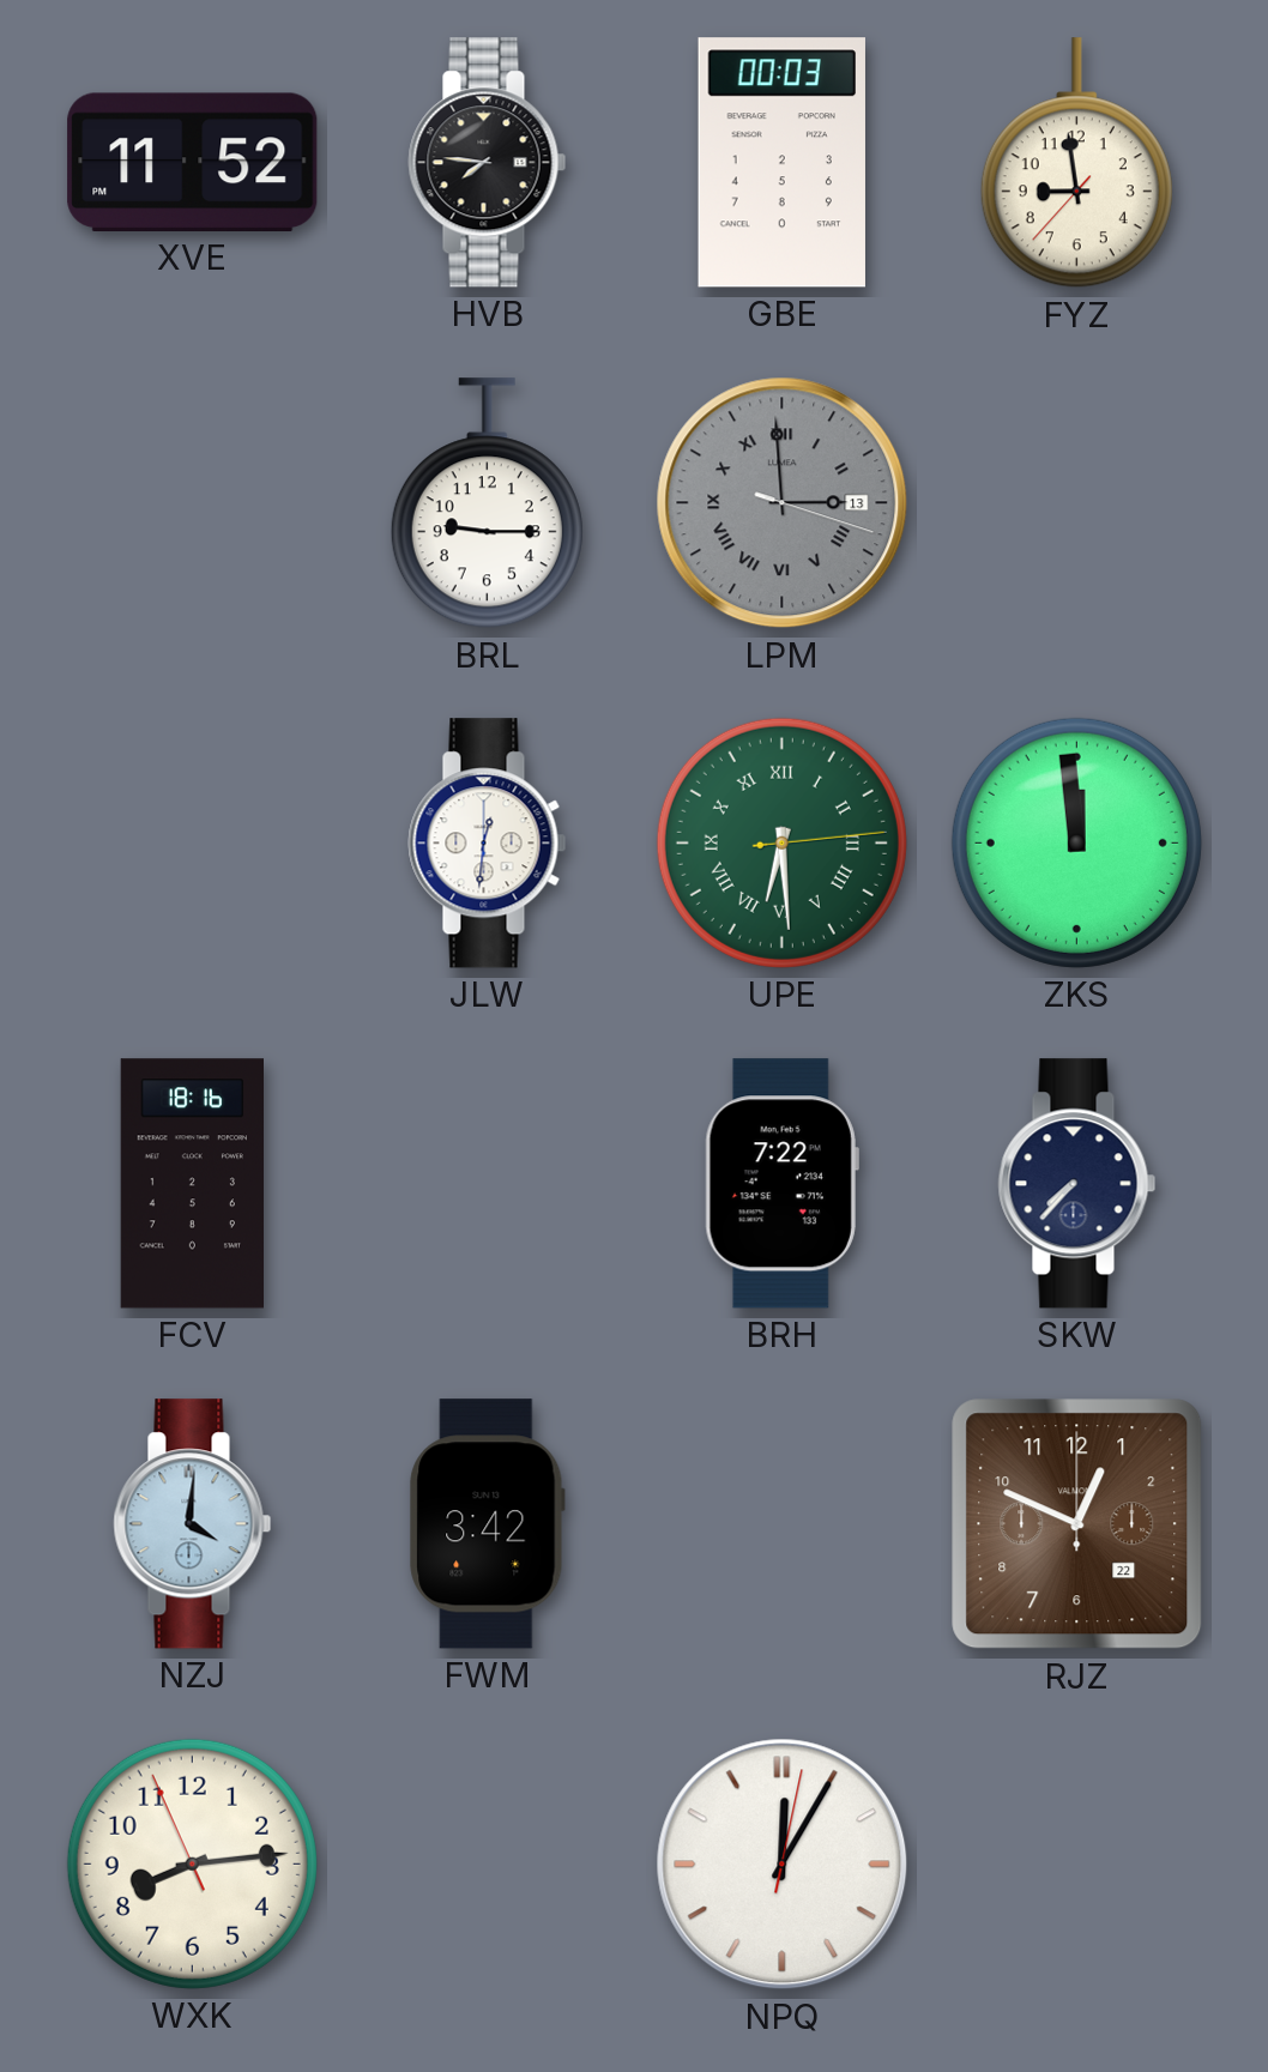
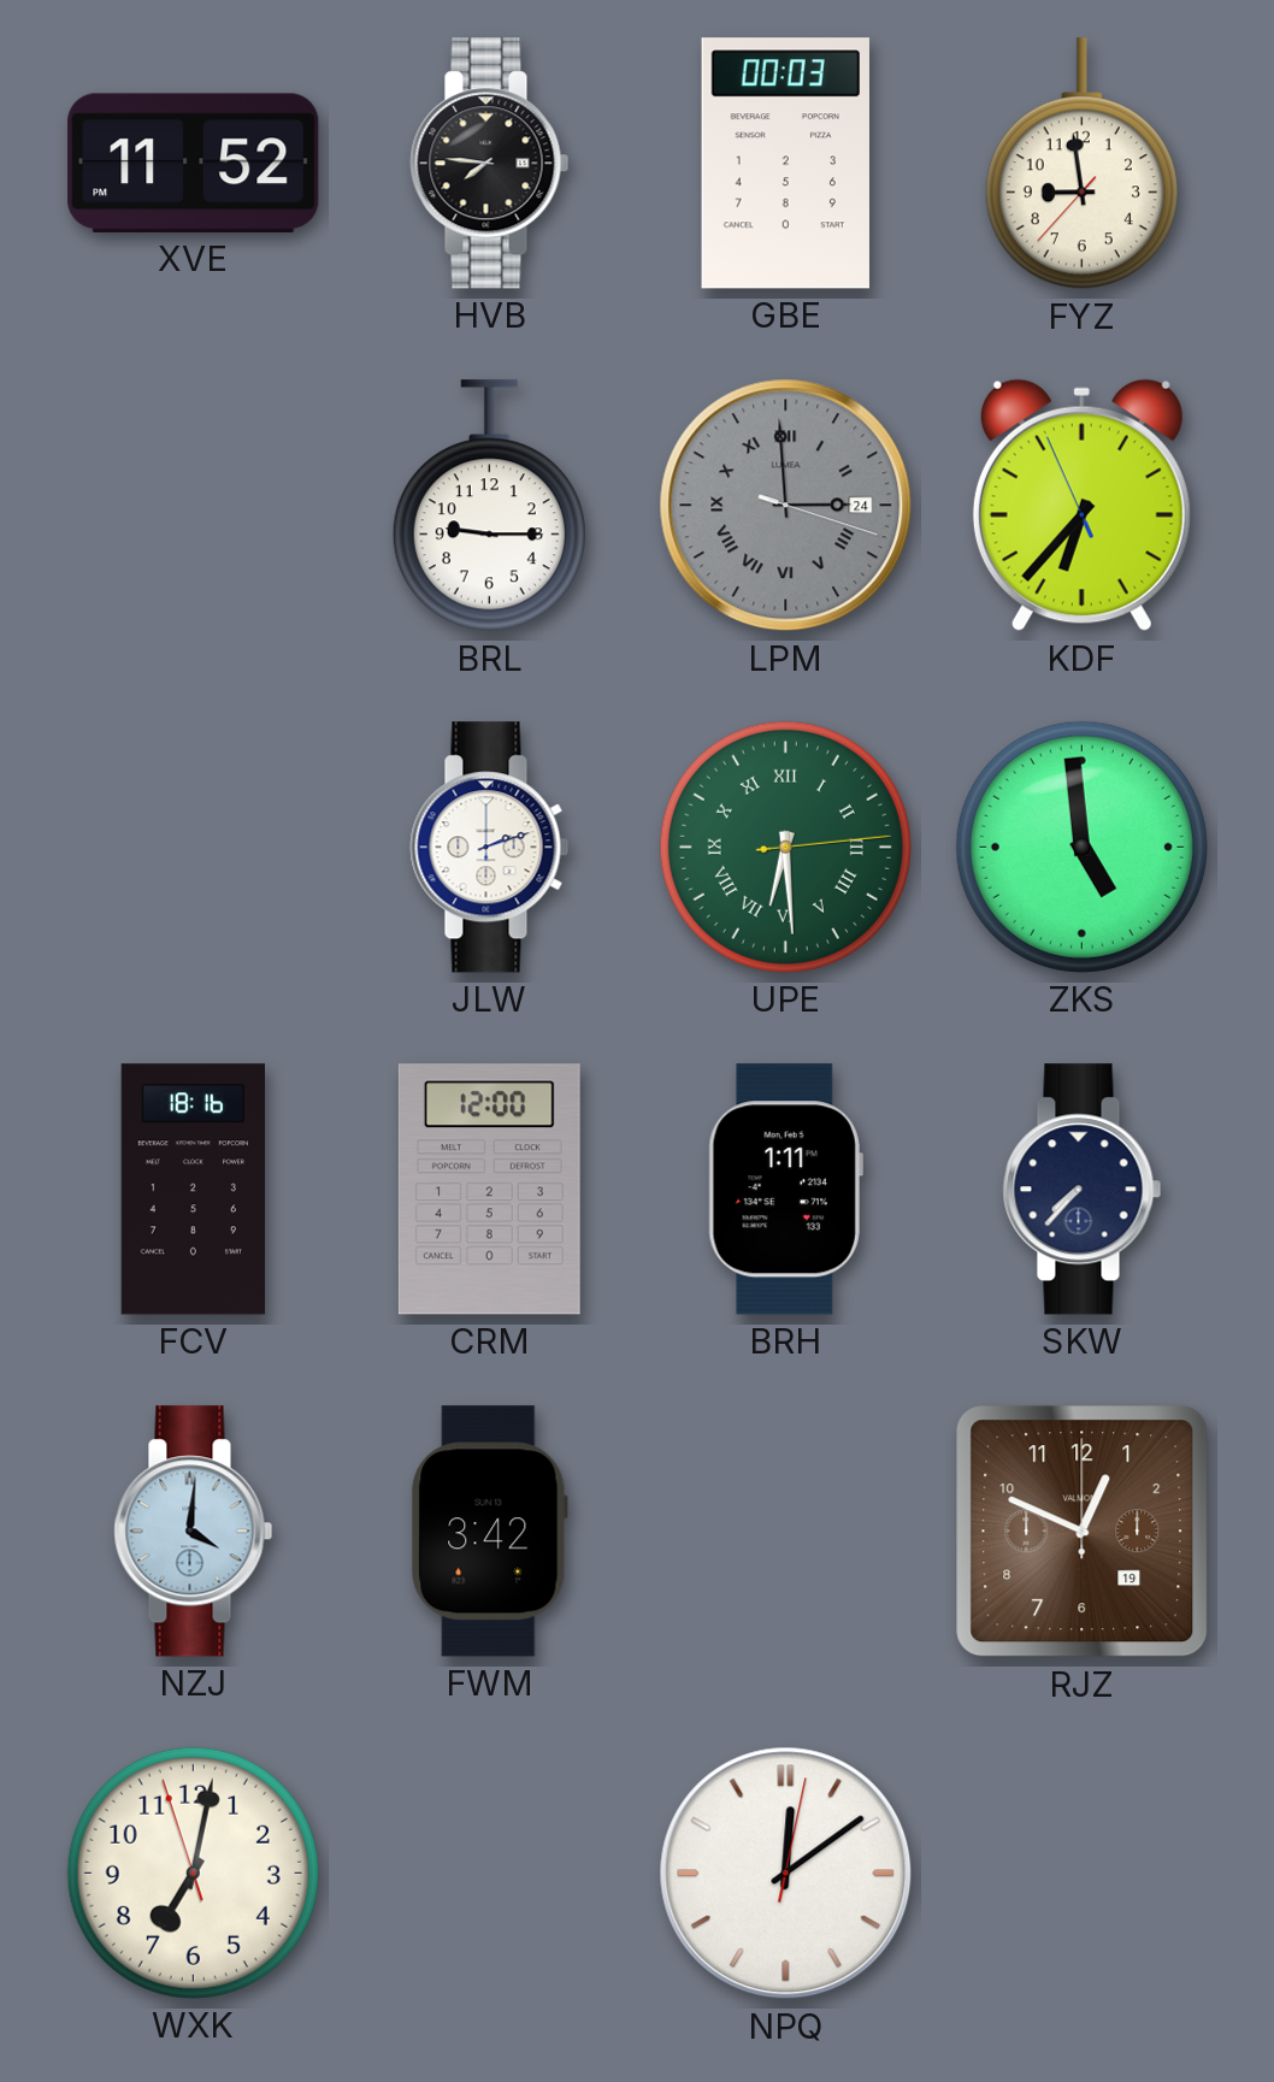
LPM date: 13 -> 24
KDF: none -> 6:36
JLW: 12:31 -> 2:12
ZKS: 11:59 -> 4:59
CRM: none -> 12:00
BRH: 7:22 -> 1:11
RJZ date: 22 -> 19
WXK: 8:13 -> 7:01
NPQ: 12:05 -> 12:09
